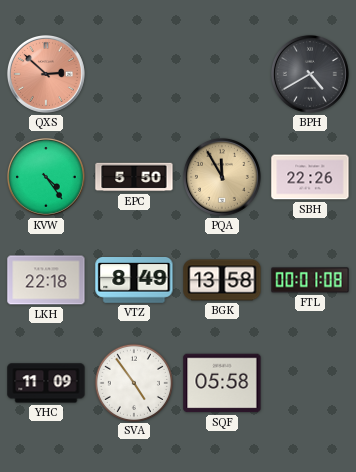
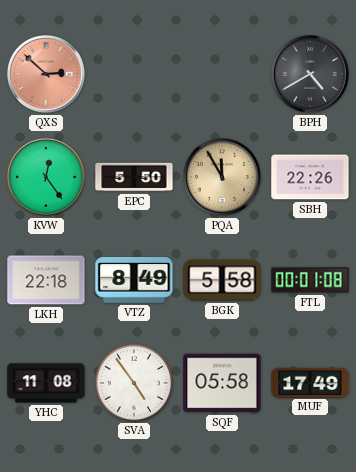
KVW: 4:24 -> 12:24
BGK: 13:58 -> 5:58
YHC: 11:09 -> 11:08
MUF: none -> 17:49
